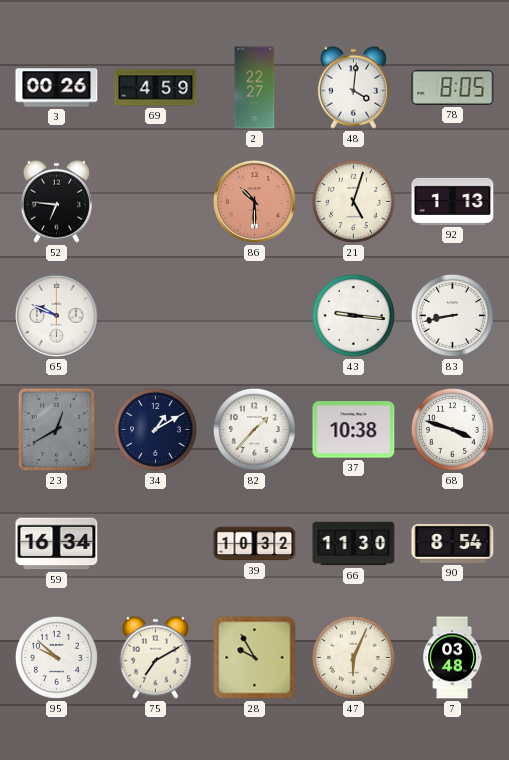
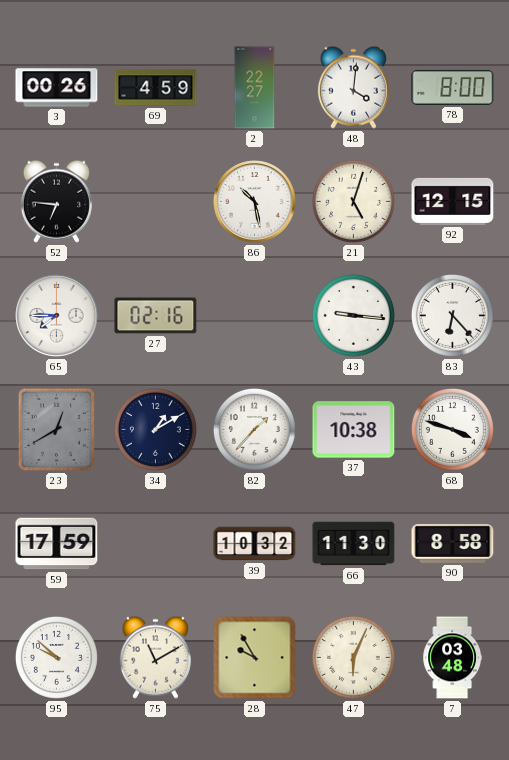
78: 8:05 -> 8:00
86: 10:30 -> 10:28
86 dial: salmon -> white
92: 1:13 -> 12:15
65: 9:49 -> 7:45
27: none -> 02:16
83: 8:43 -> 6:23
59: 16:34 -> 17:59
90: 8:54 -> 8:58
75: 7:10 -> 11:10
